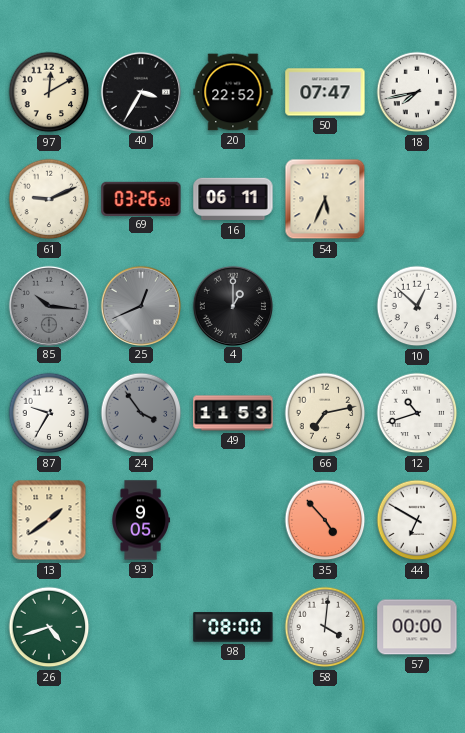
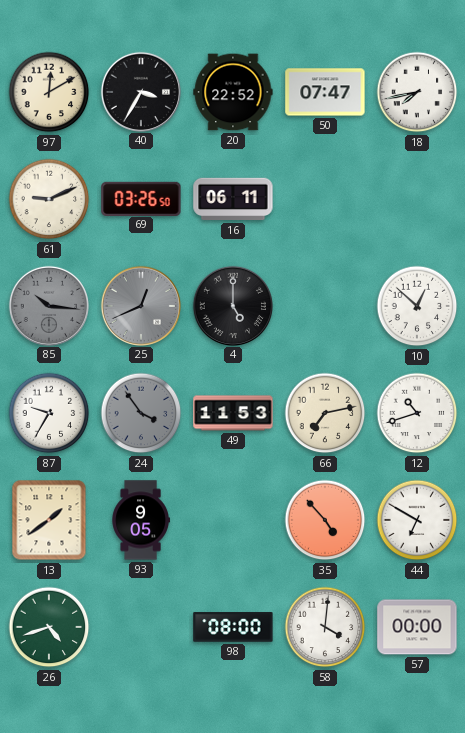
54: 5:34 -> none
4: 1:00 -> 5:00
